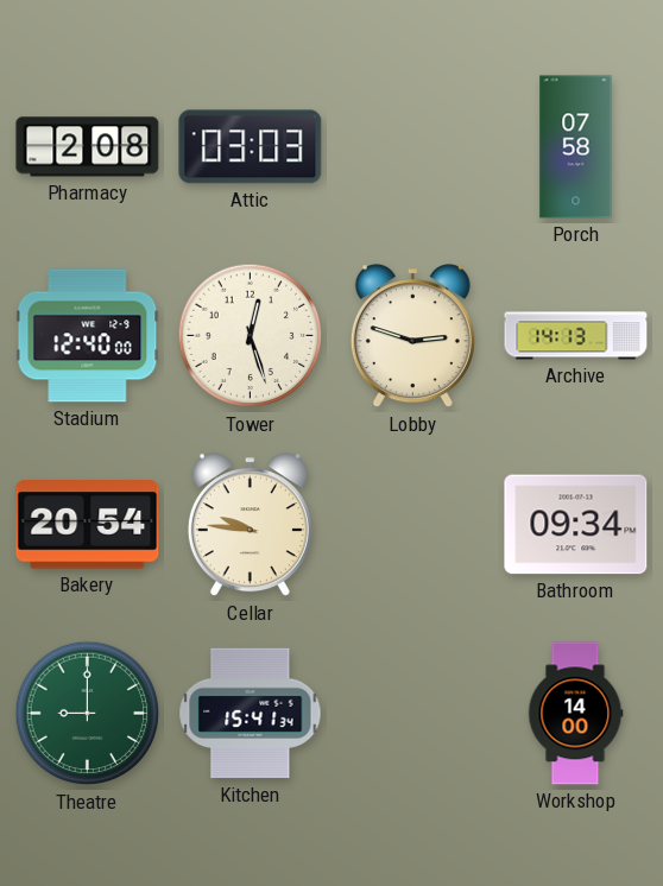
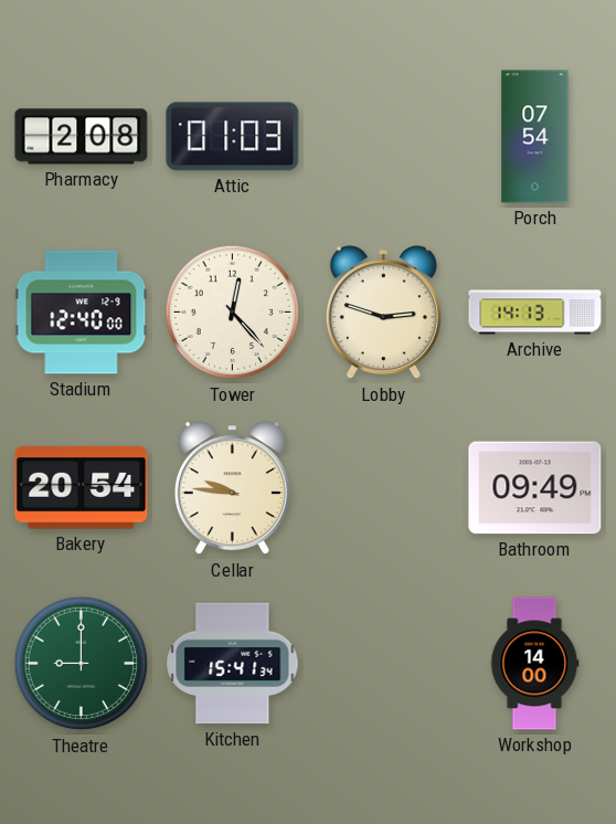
Attic: 03:03 -> 01:03
Porch: 07:58 -> 07:54
Tower: 12:27 -> 12:23
Bathroom: 09:34 -> 09:49
